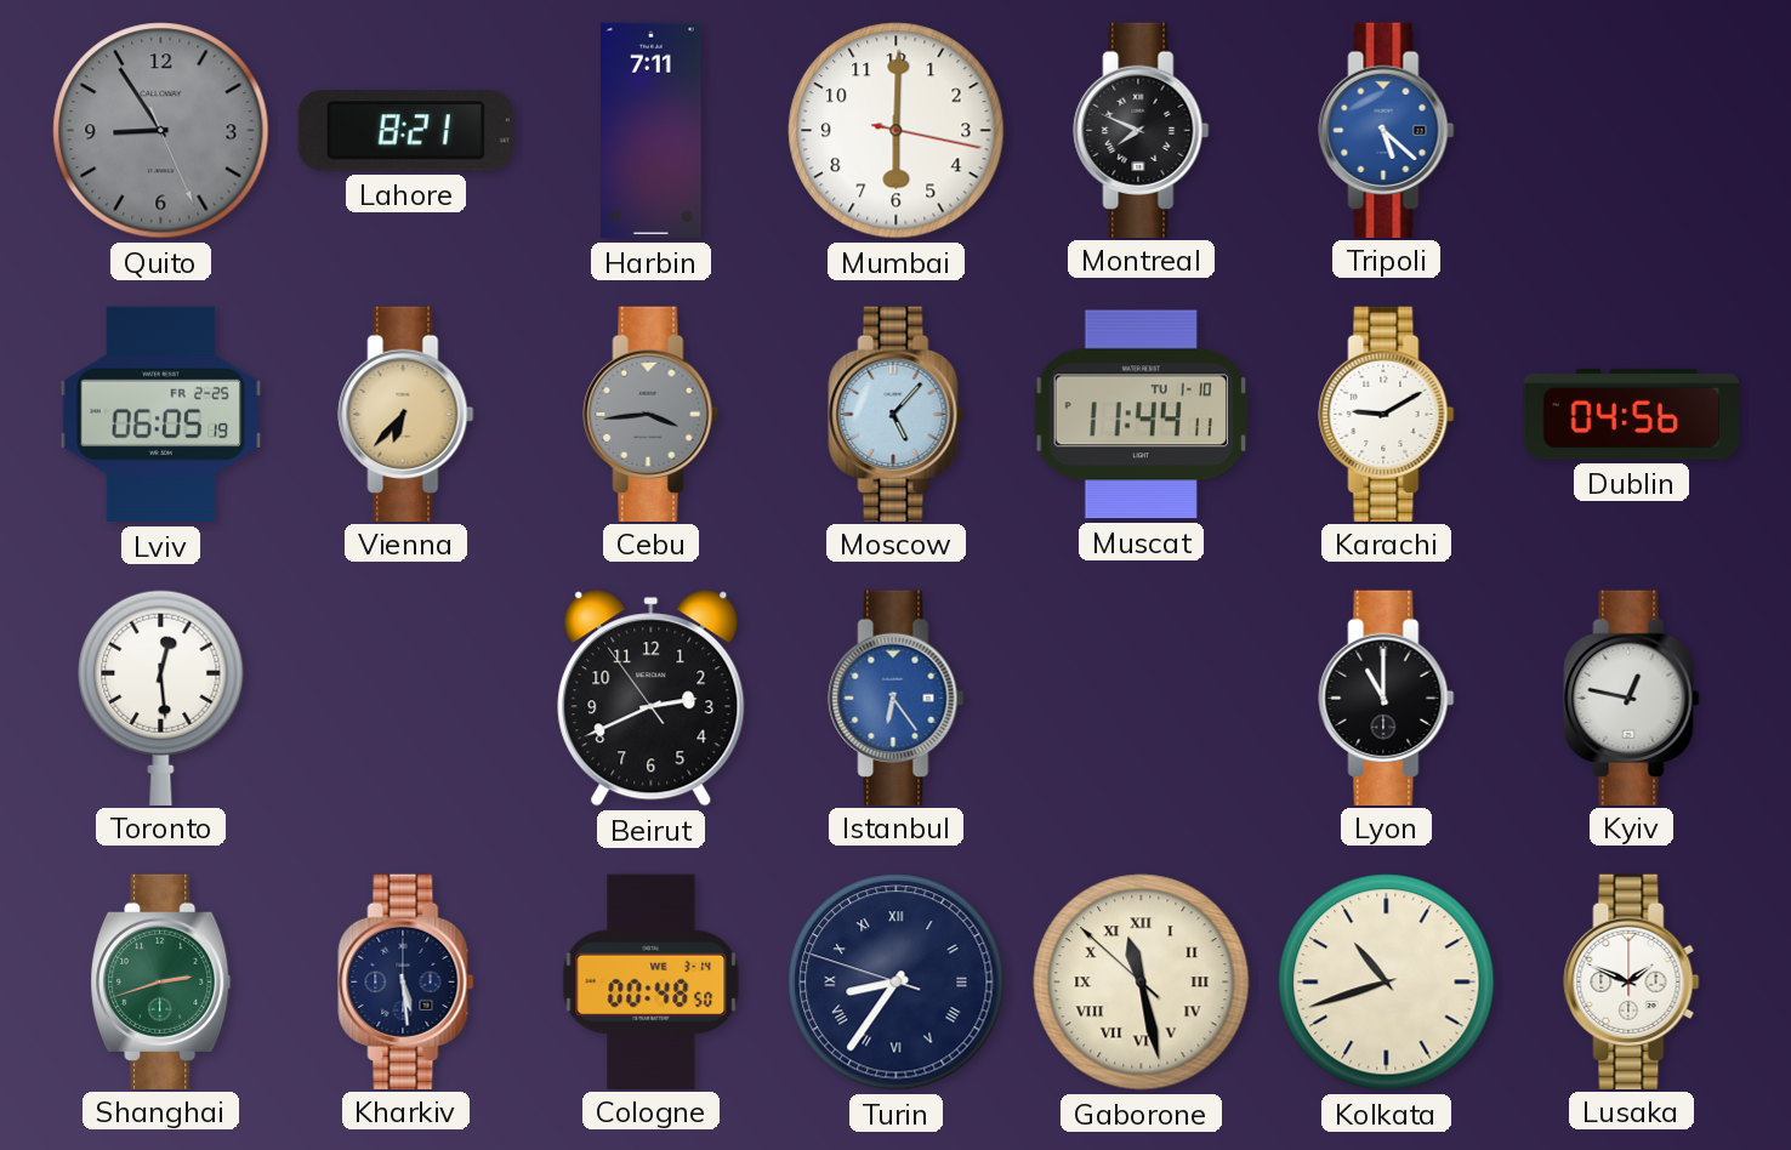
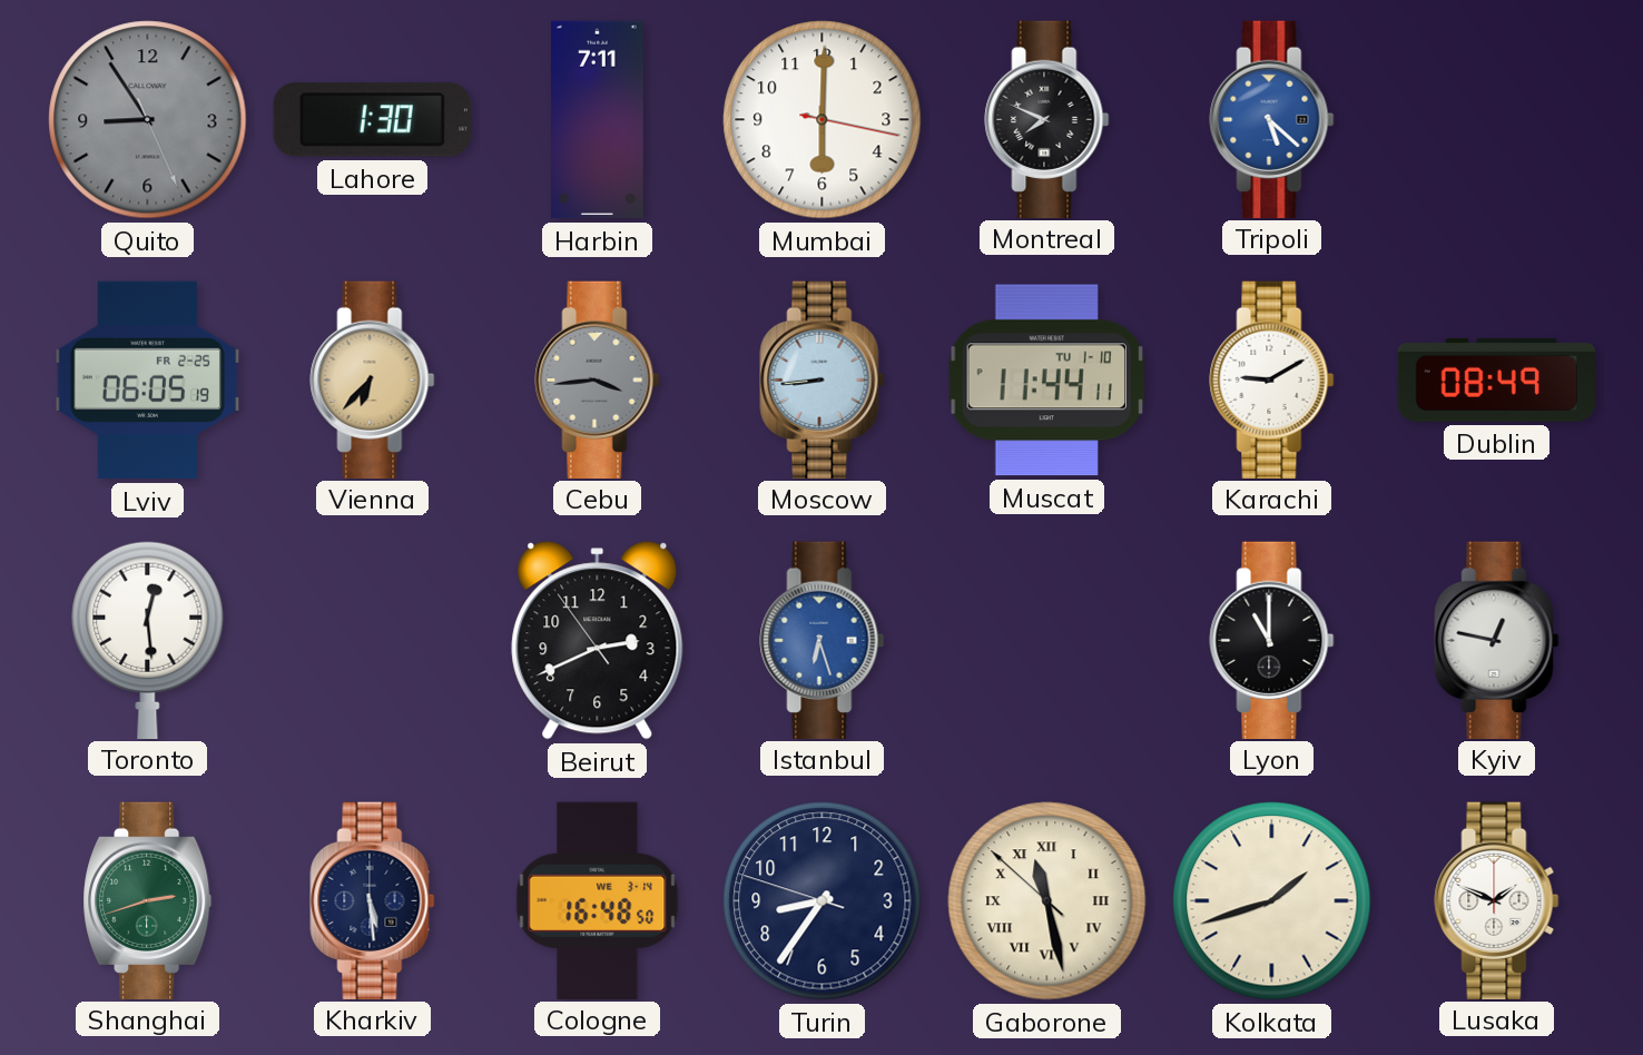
Lahore: 8:21 -> 1:30
Moscow: 5:07 -> 8:44
Dublin: 04:56 -> 08:49
Istanbul: 6:24 -> 6:27
Cologne: 00:48 -> 16:48
Turin numerals: Roman -> Arabic
Kolkata: 10:42 -> 1:42
